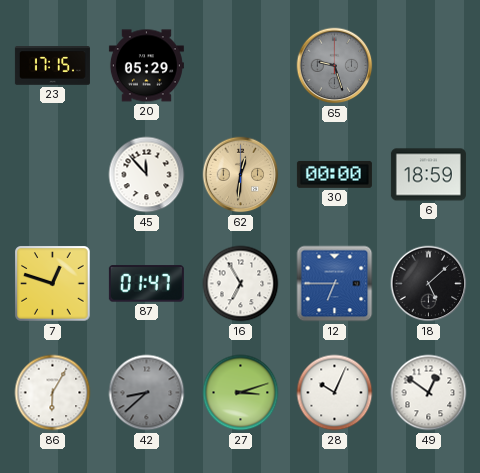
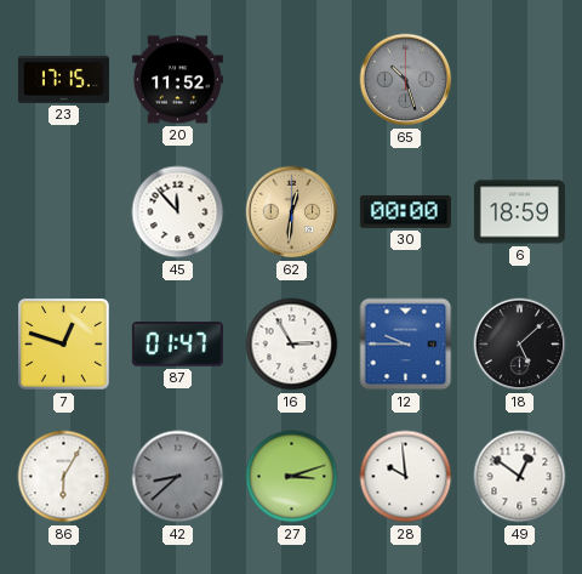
20: 05:29 -> 11:52
65: 9:27 -> 10:27
16: 6:55 -> 2:55
12: 6:45 -> 9:45
28: 10:04 -> 9:59
